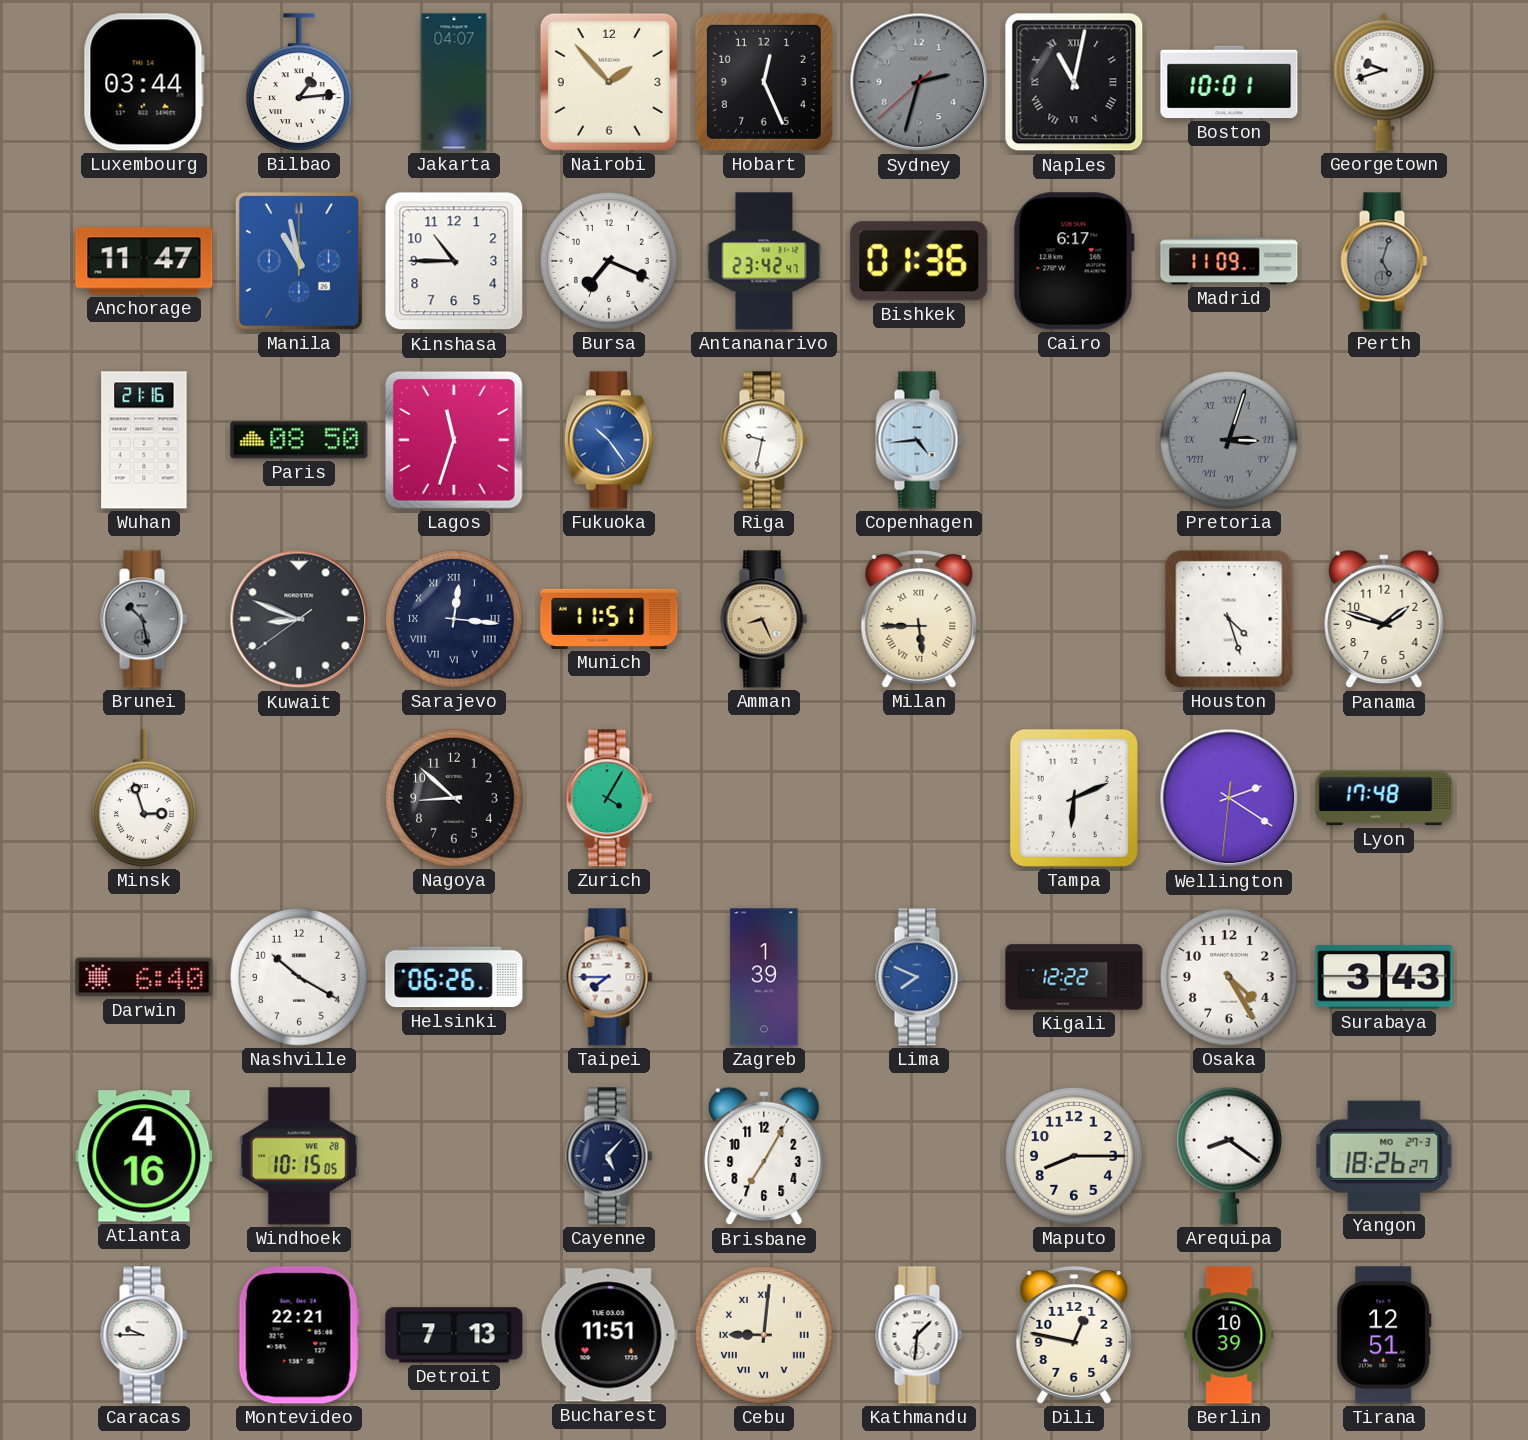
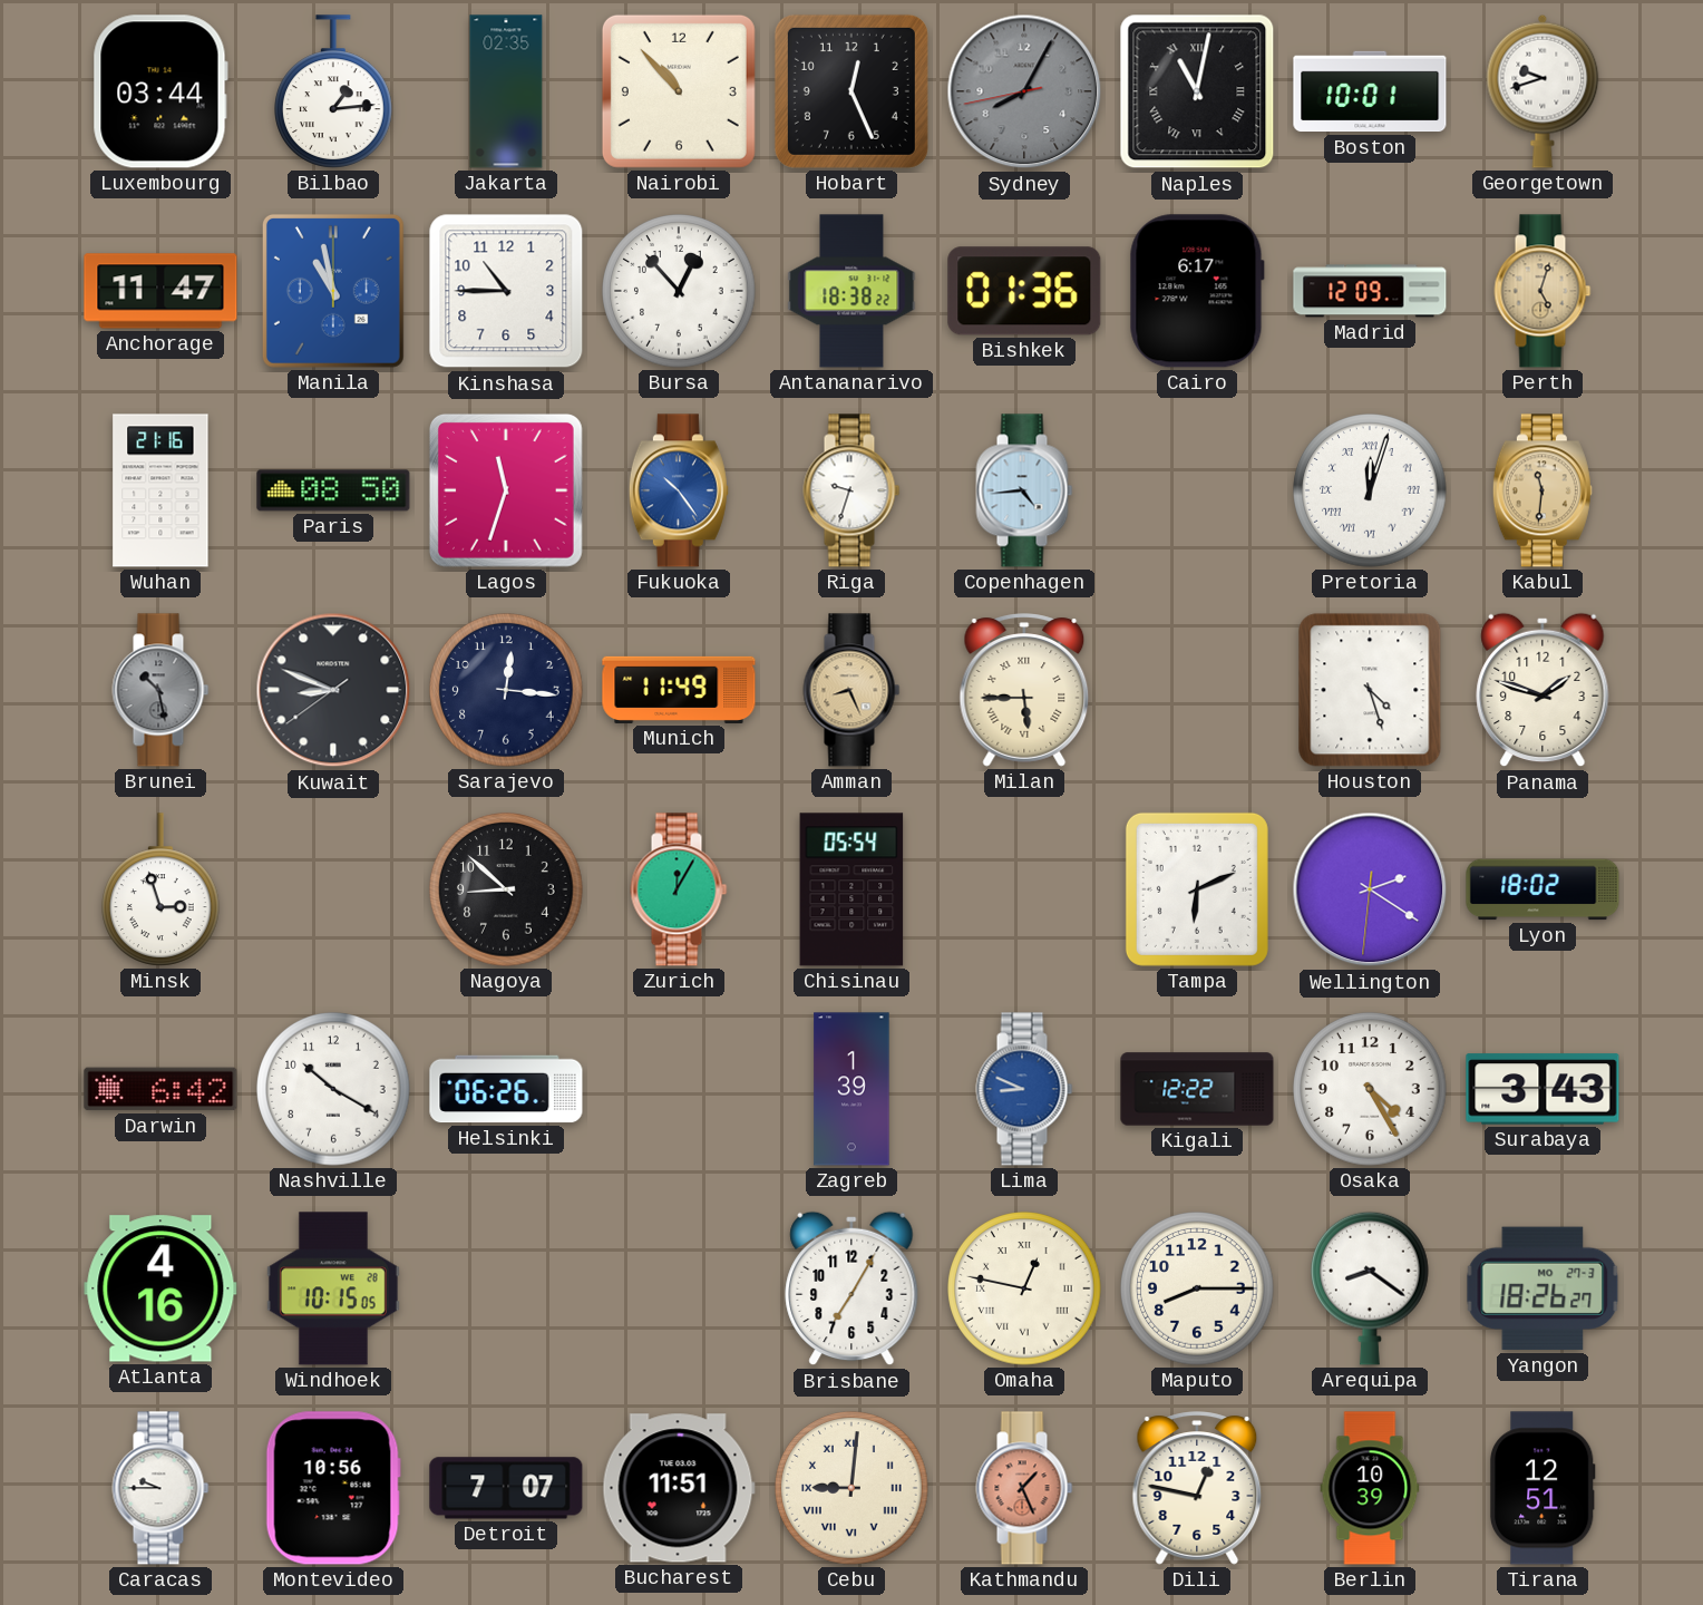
Jakarta: 04:07 -> 02:35
Nairobi: 1:53 -> 10:53
Sydney: 2:32 -> 8:04
Bursa: 7:19 -> 12:53
Antananarivo: 23:42 -> 18:38
Madrid: 11:09 -> 12:09
Perth dial: grey -> champagne
Riga: 9:32 -> 9:33
Pretoria: 3:03 -> 12:03
Pretoria dial: grey -> white
Kabul: none -> 11:31
Sarajevo numerals: Roman -> Arabic
Munich: 11:51 -> 11:49
Zurich: 4:05 -> 12:05
Chisinau: none -> 05:54
Lyon: 17:48 -> 18:02
Darwin: 6:40 -> 6:42
Taipei: 7:45 -> none
Lima: 7:49 -> 8:49
Cayenne: 5:07 -> none
Omaha: none -> 12:47
Montevideo: 22:21 -> 10:56
Detroit: 7:13 -> 7:07
Kathmandu: 1:31 -> 1:26
Kathmandu dial: white -> salmon
